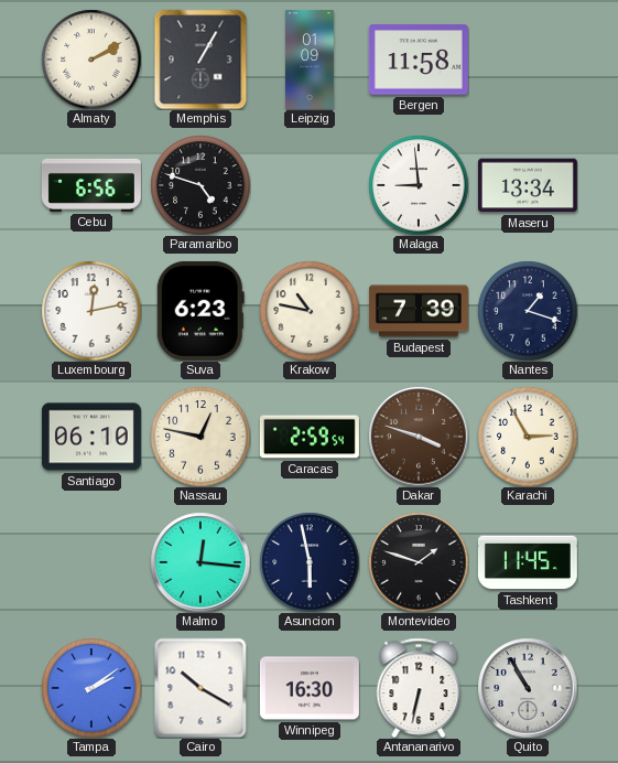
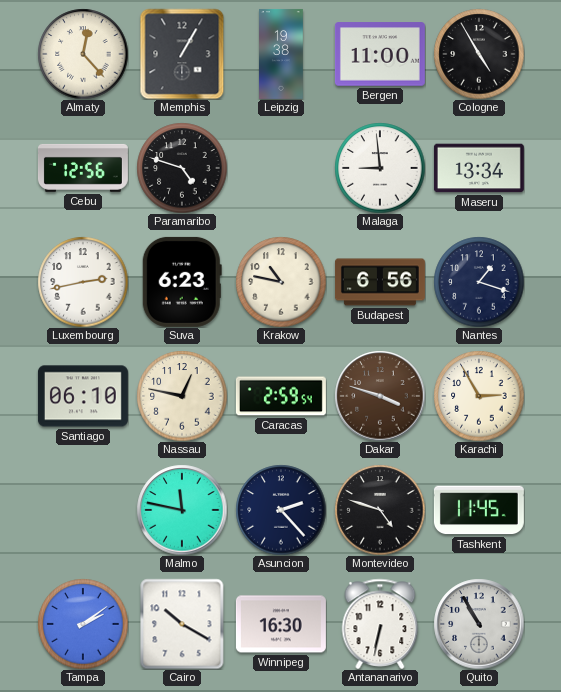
Almaty: 2:10 -> 12:23
Leipzig: 01:09 -> 19:38
Bergen: 11:58 -> 11:00
Cologne: none -> 4:55
Cebu: 6:56 -> 12:56
Luxembourg: 12:13 -> 2:43
Budapest: 7:39 -> 6:56
Malmo: 12:16 -> 11:47
Asuncion: 5:58 -> 2:23
Montevideo: 1:48 -> 4:48
